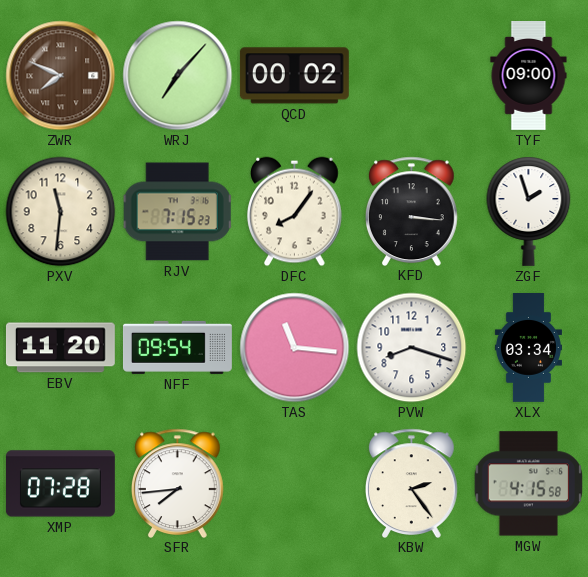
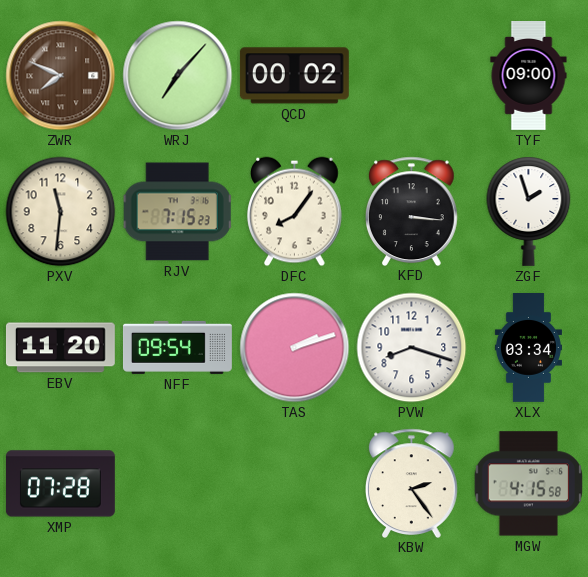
TAS: 11:16 -> 2:12
SFR: 7:44 -> none
